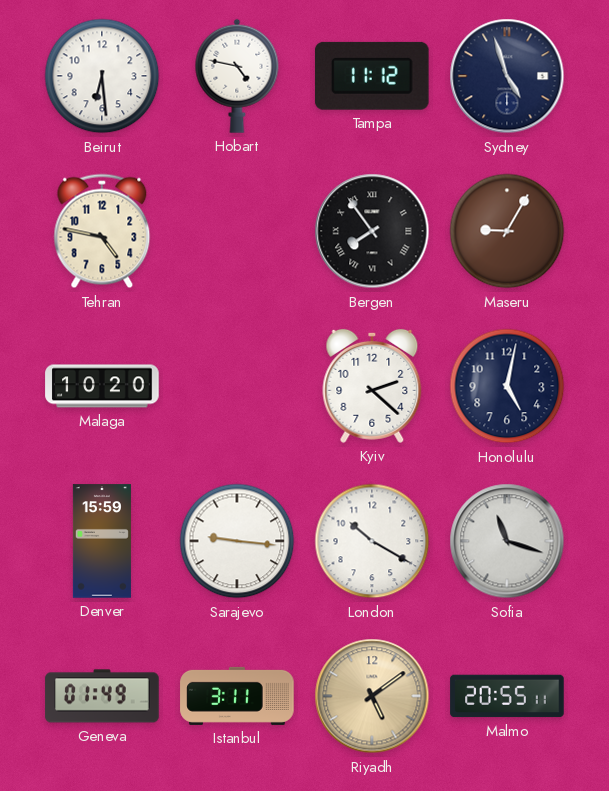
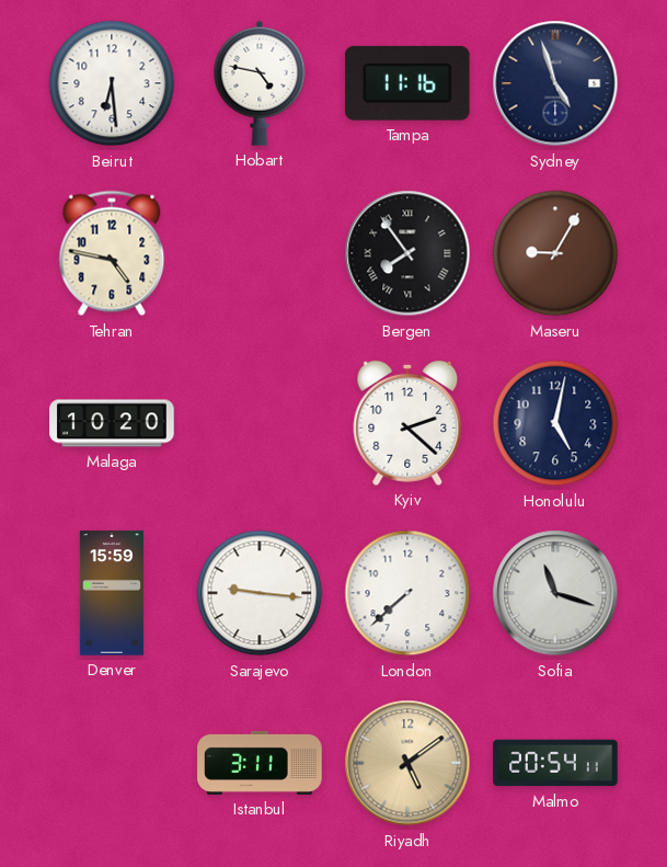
Tampa: 11:12 -> 11:16
London: 10:20 -> 7:38
Geneva: 01:49 -> none
Malmo: 20:55 -> 20:54
